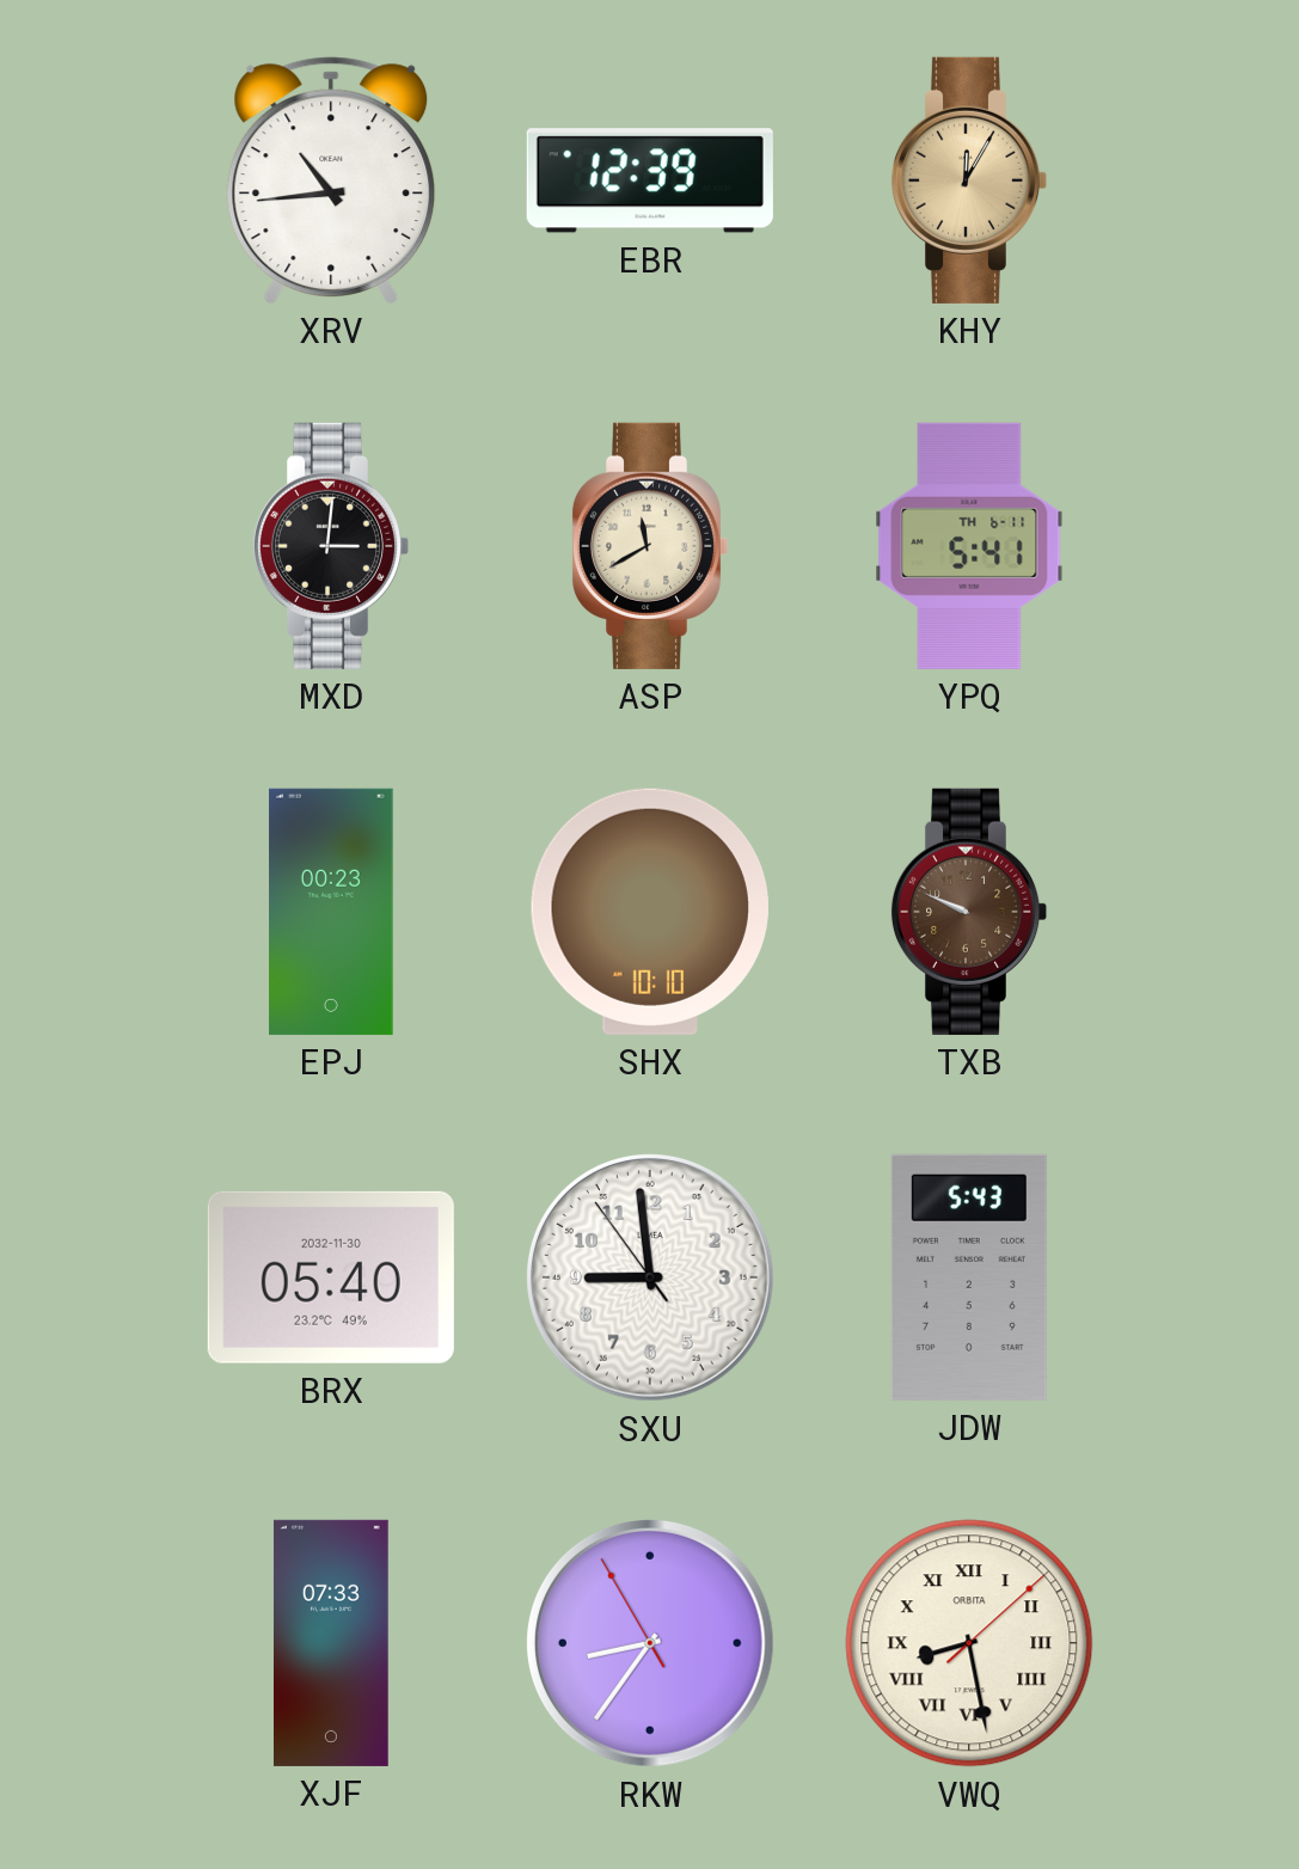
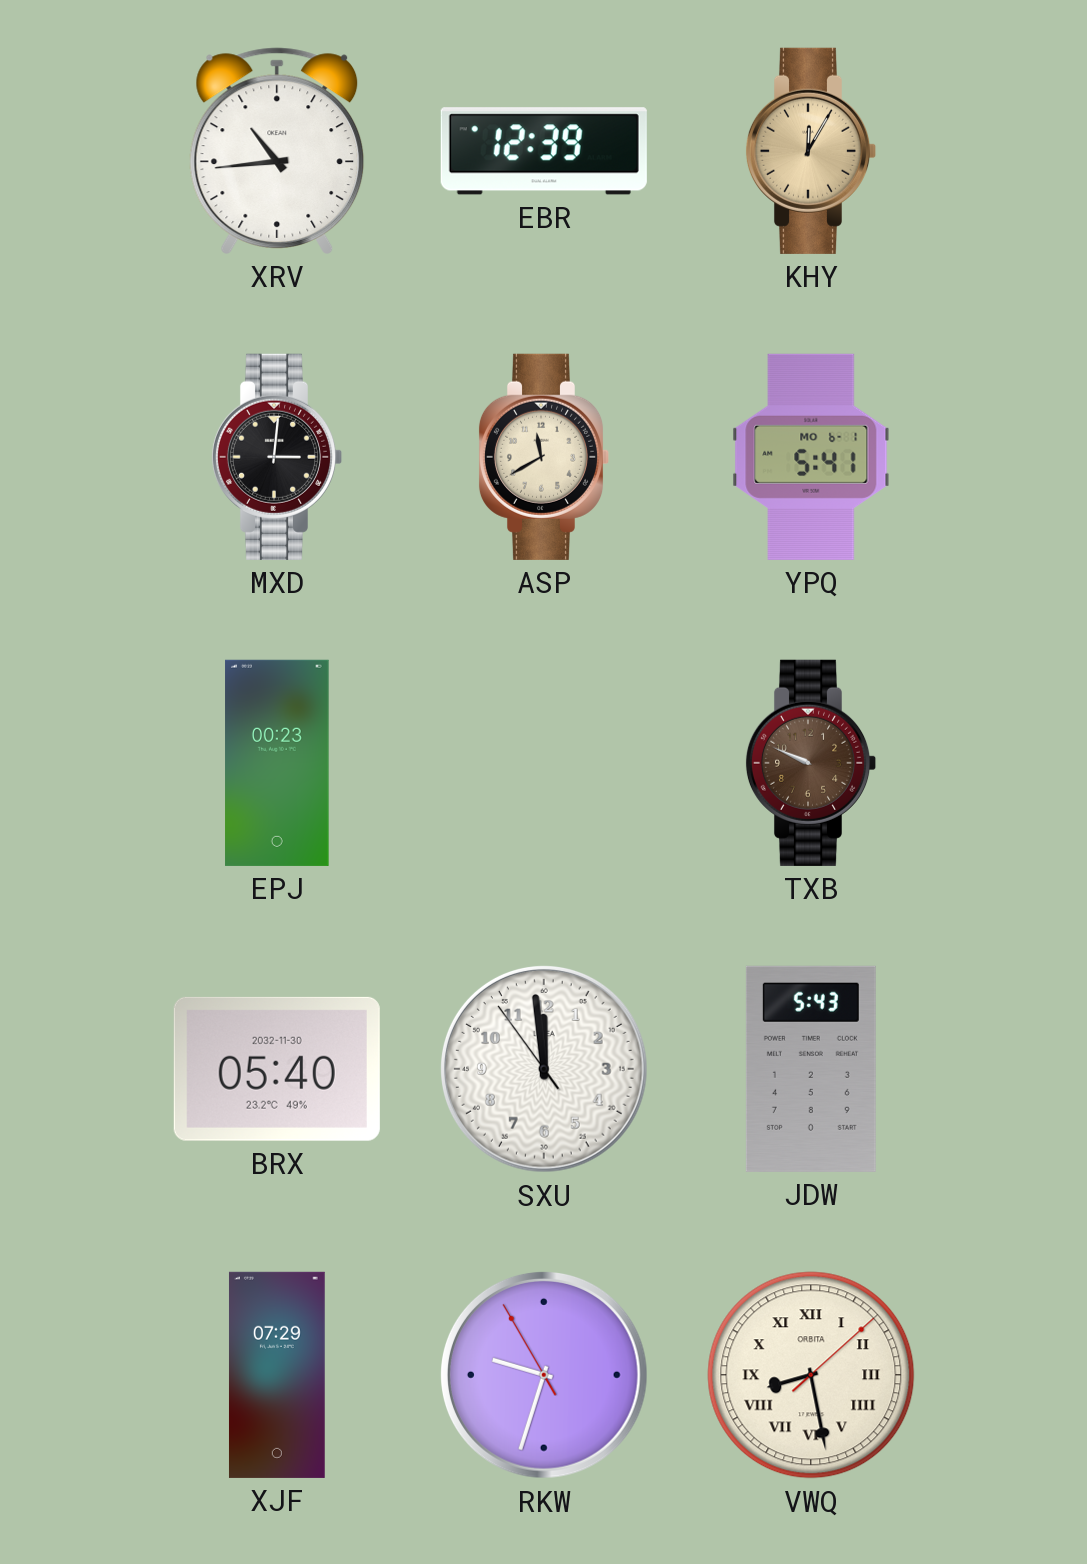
YPQ date: TH 6-11 -> MO 6-1
SHX: 10:10 -> none
SXU: 8:58 -> 11:58
XJF: 07:33 -> 07:29
RKW: 8:35 -> 9:32
